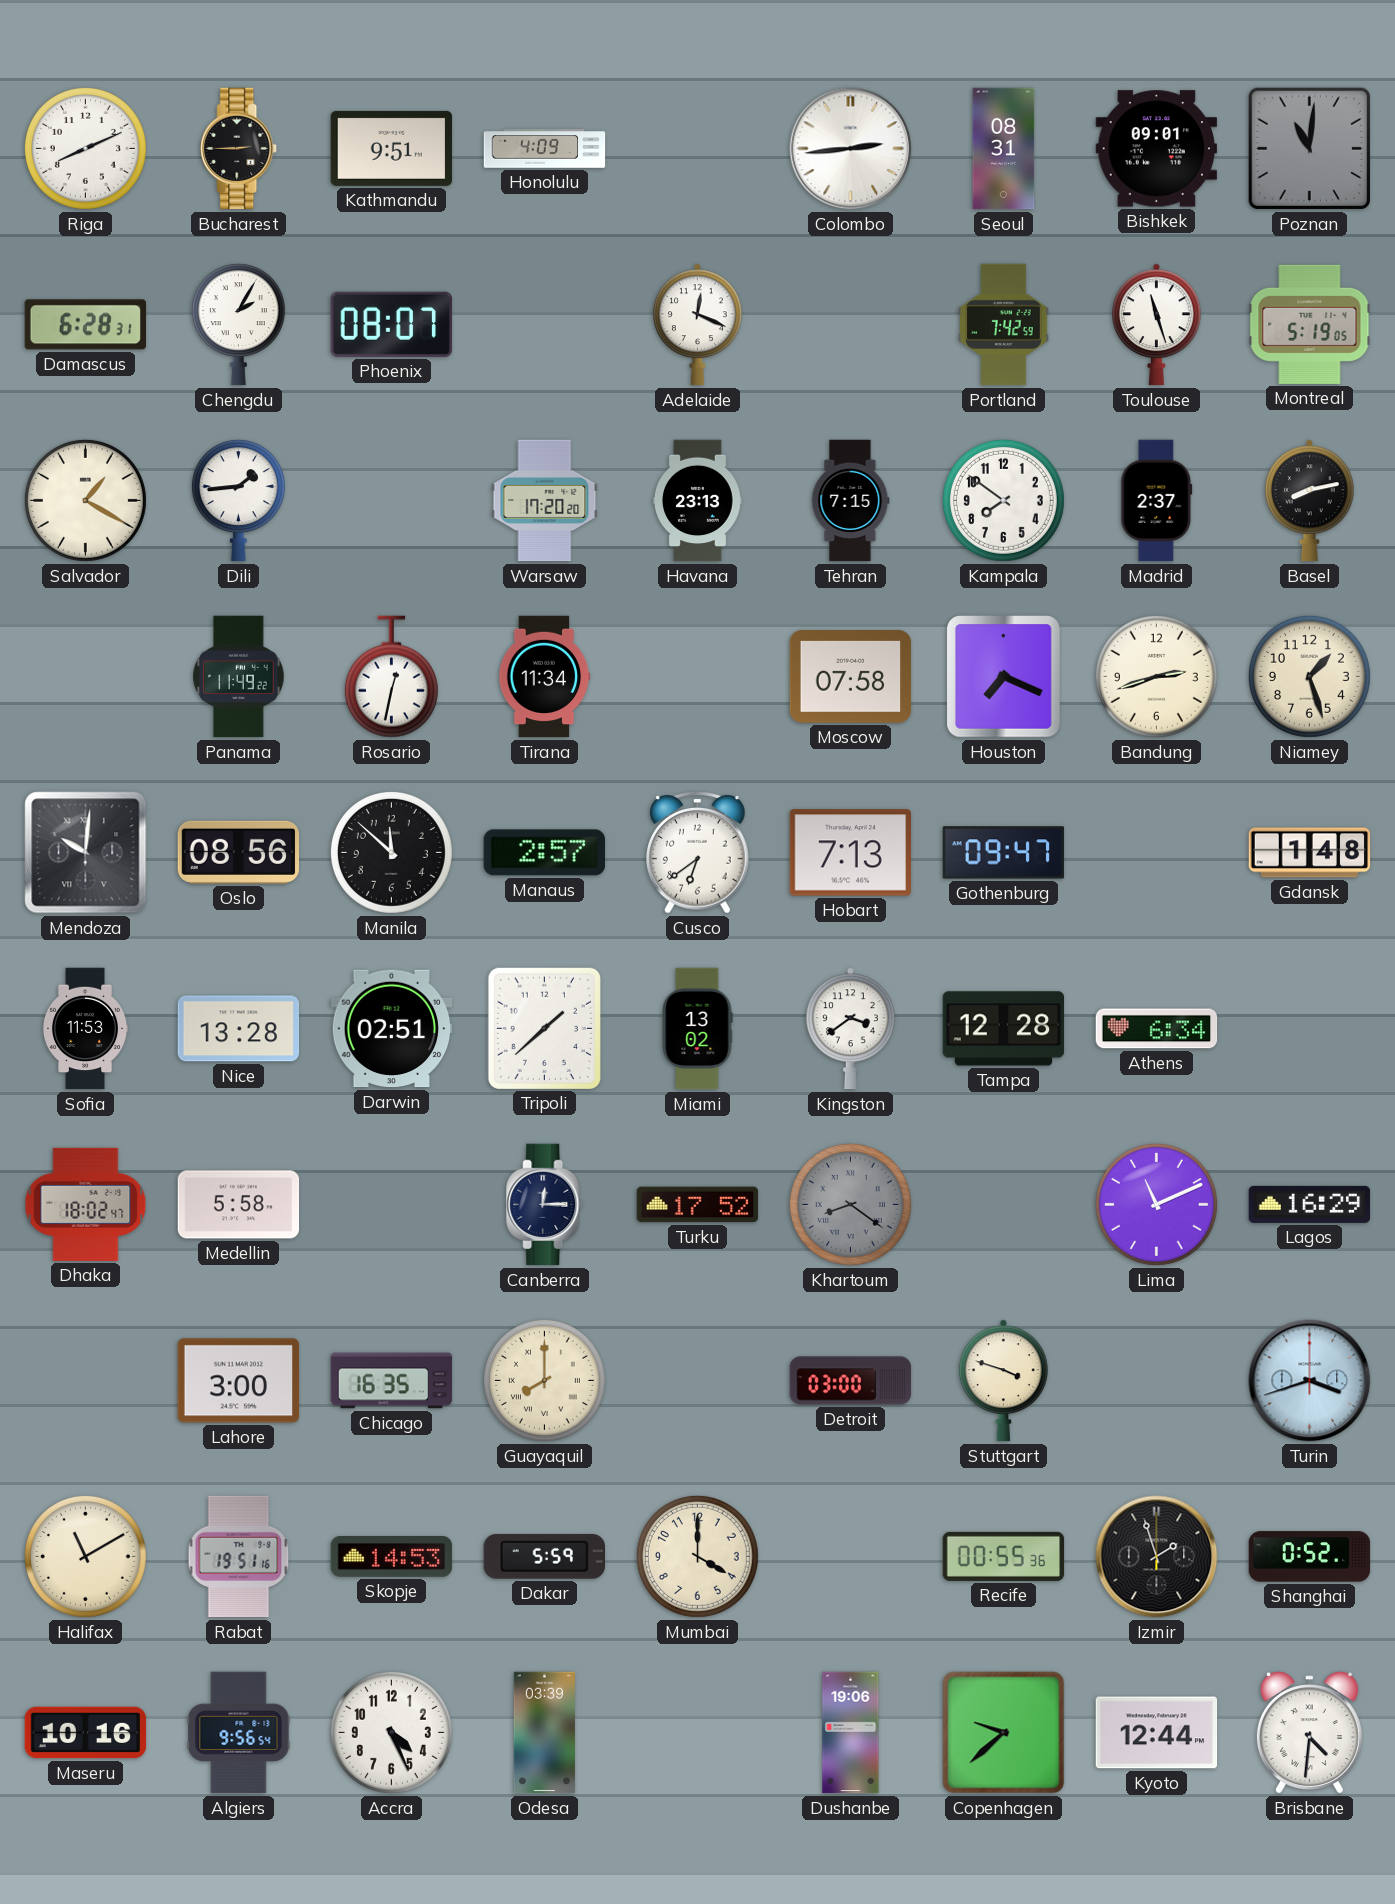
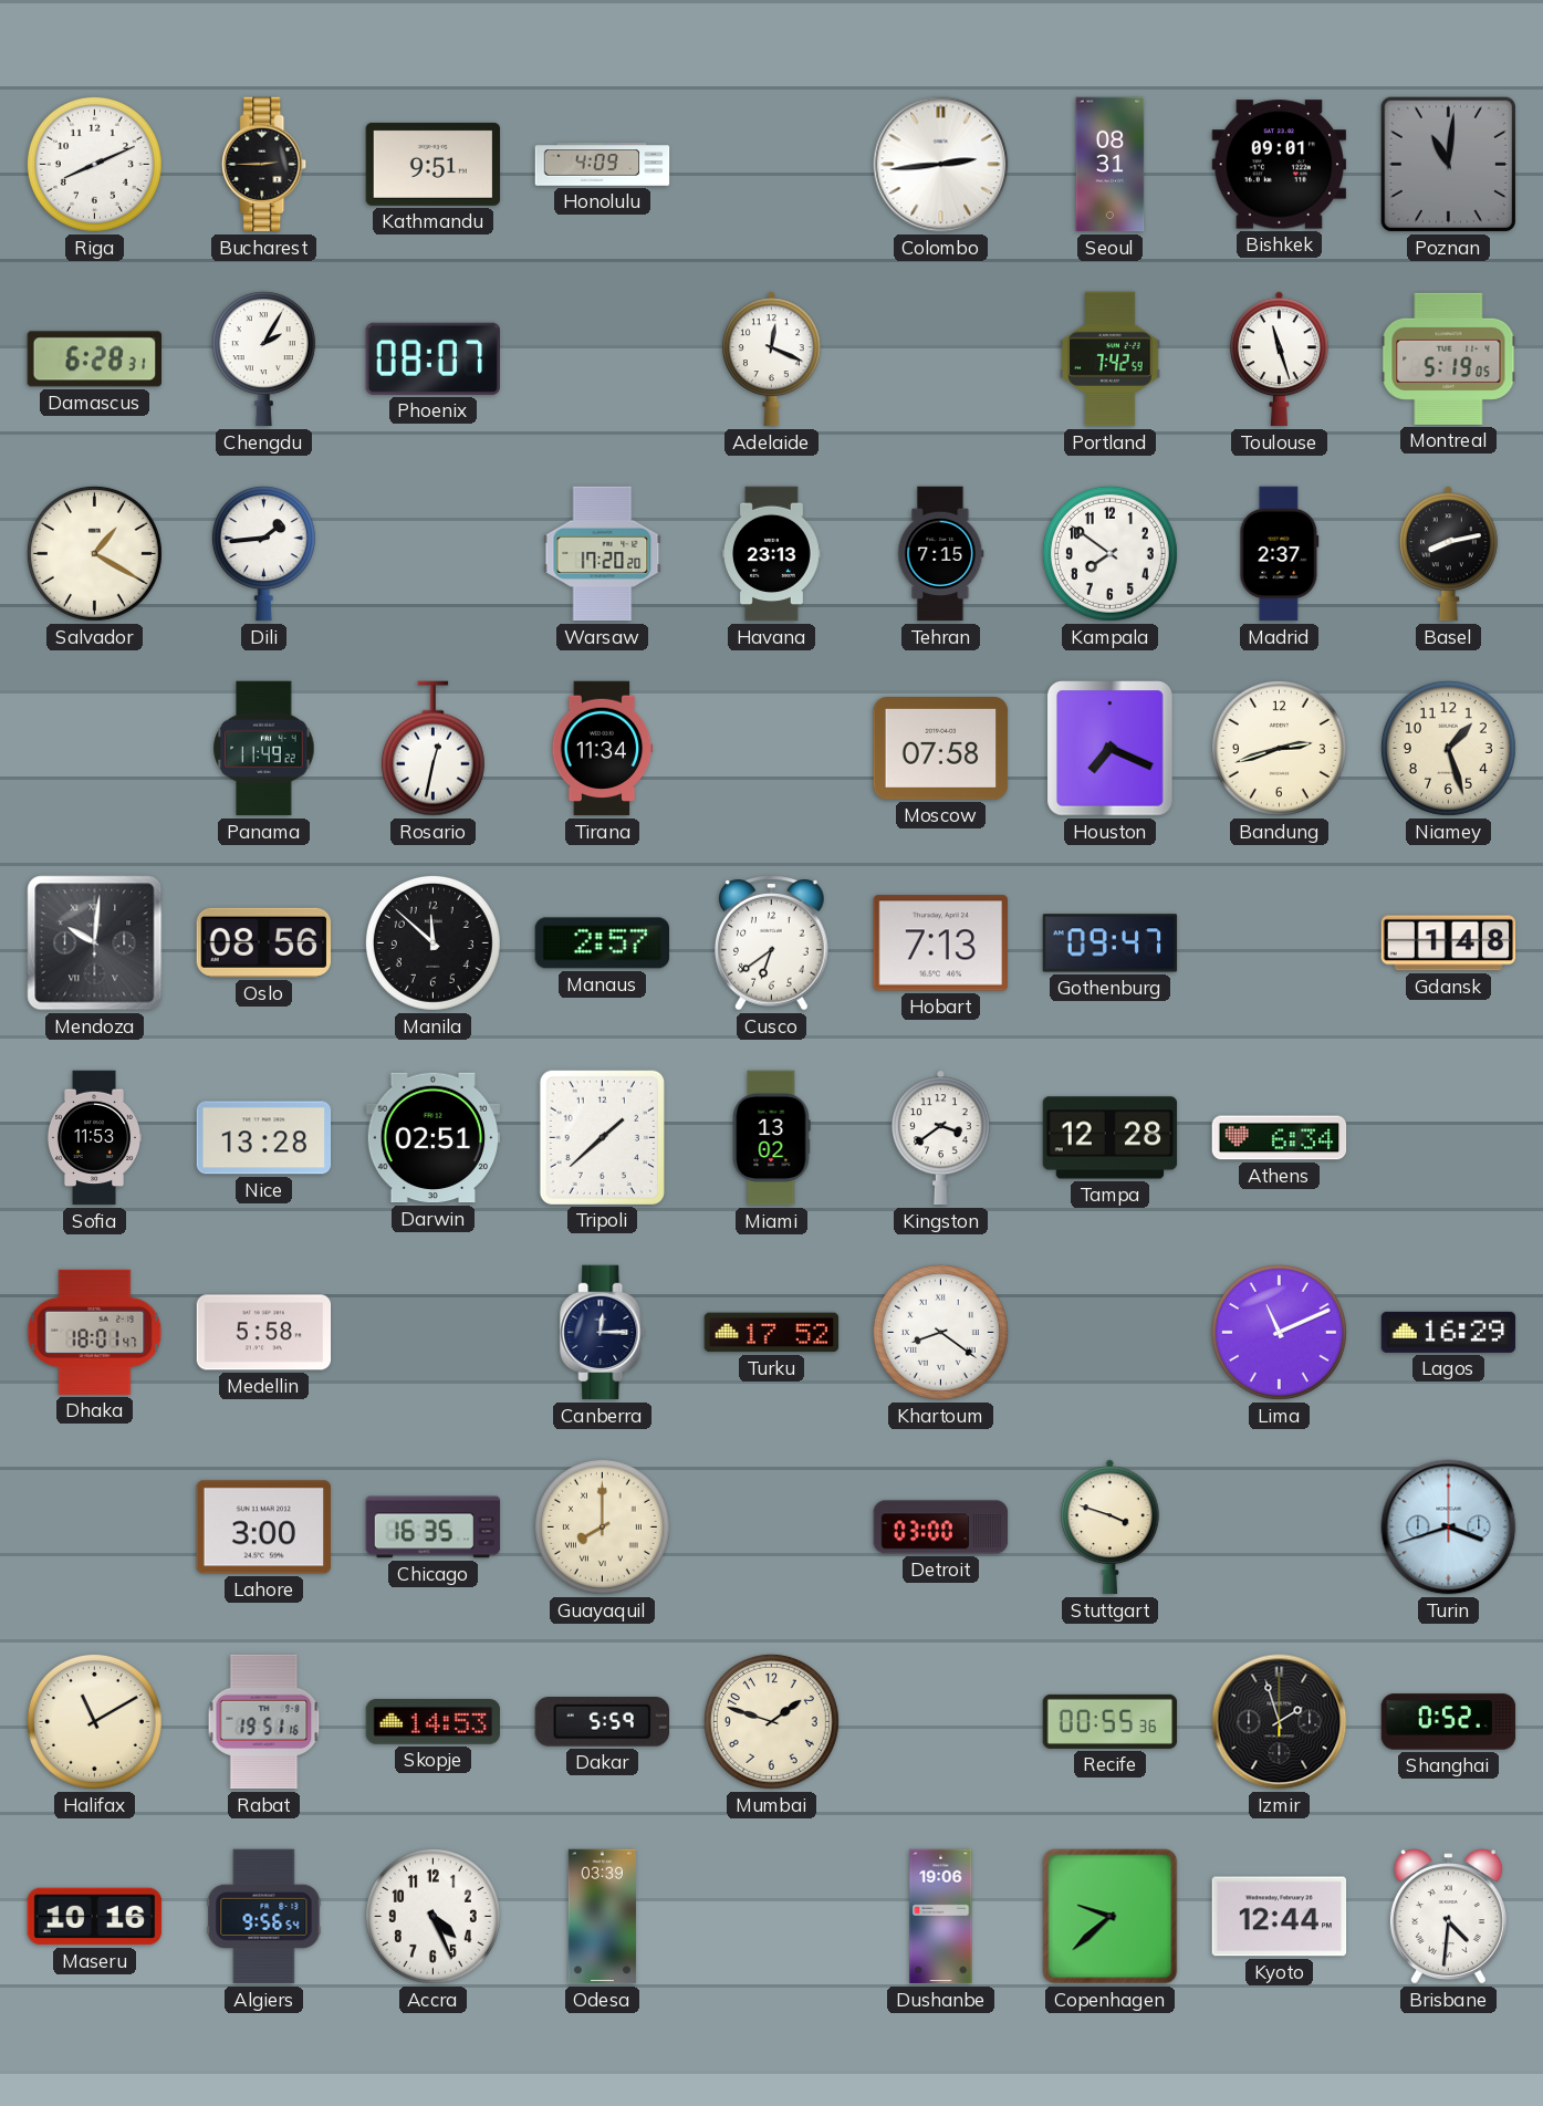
Dhaka: 18:02 -> 18:01
Khartoum dial: grey -> white
Mumbai: 4:00 -> 1:48
